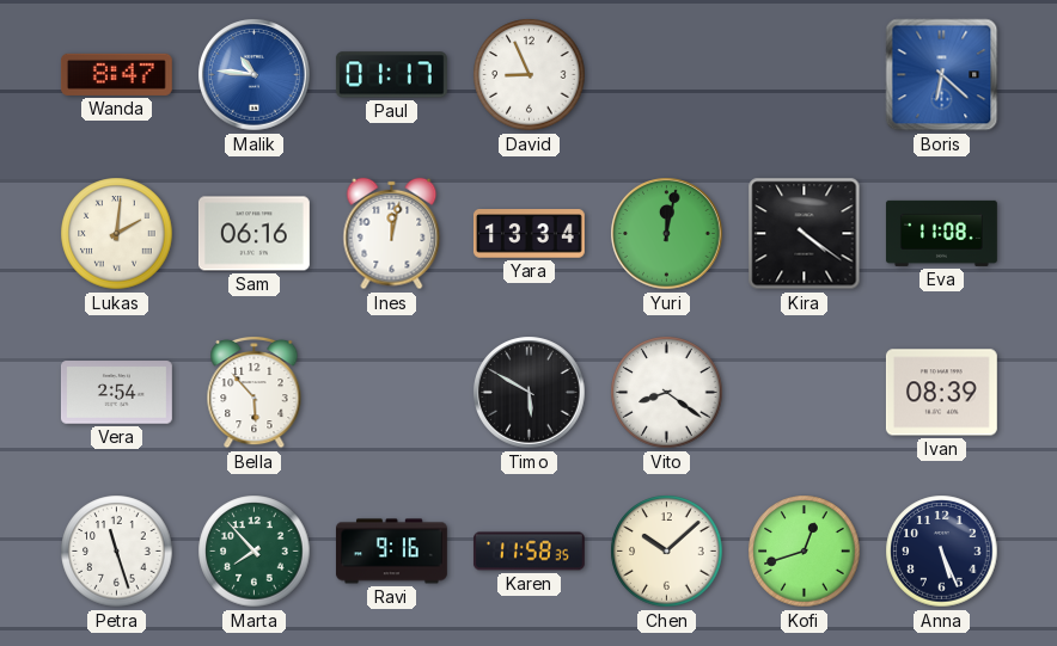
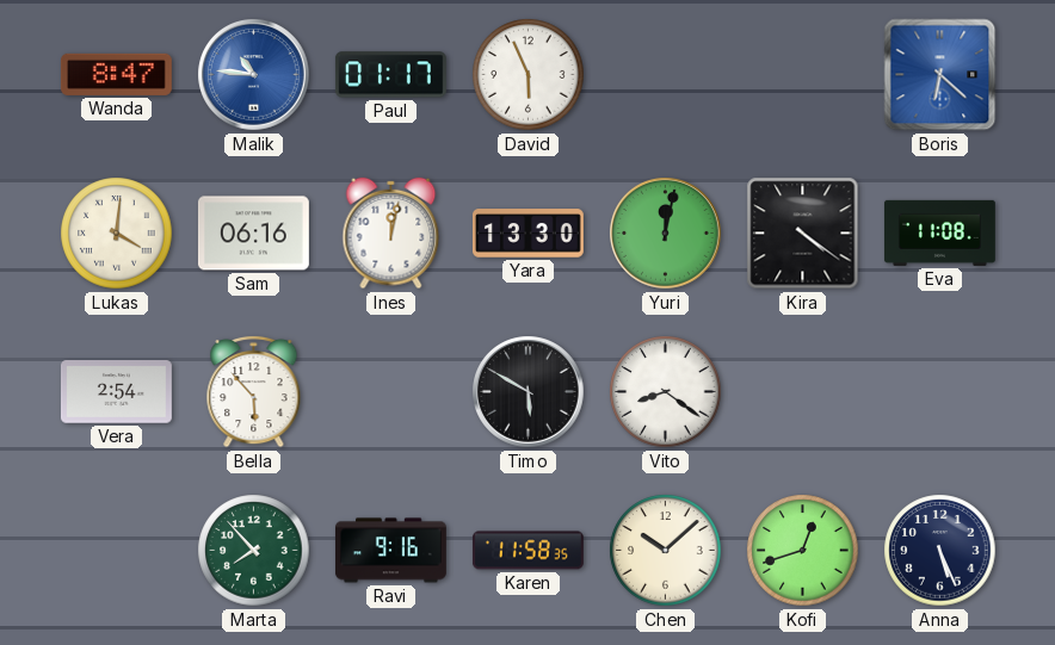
David: 8:56 -> 5:56
Lukas: 2:01 -> 4:01
Yara: 13:34 -> 13:30
Ivan: 08:39 -> none
Petra: 11:27 -> none
